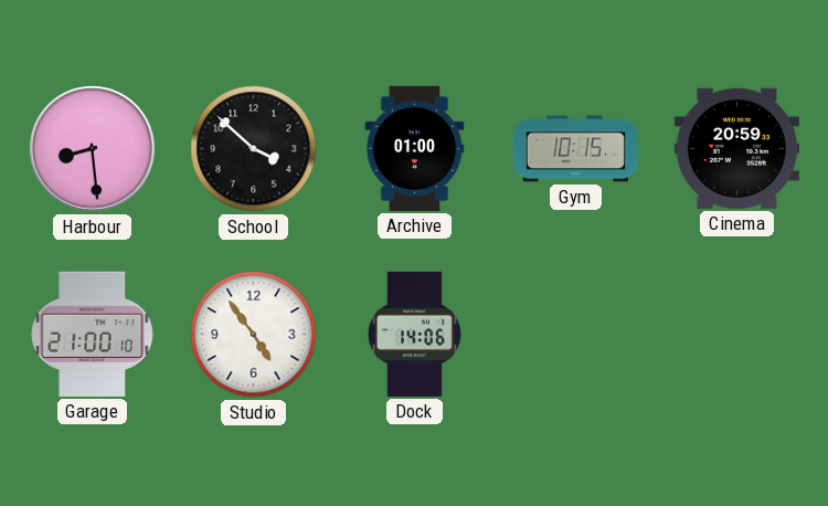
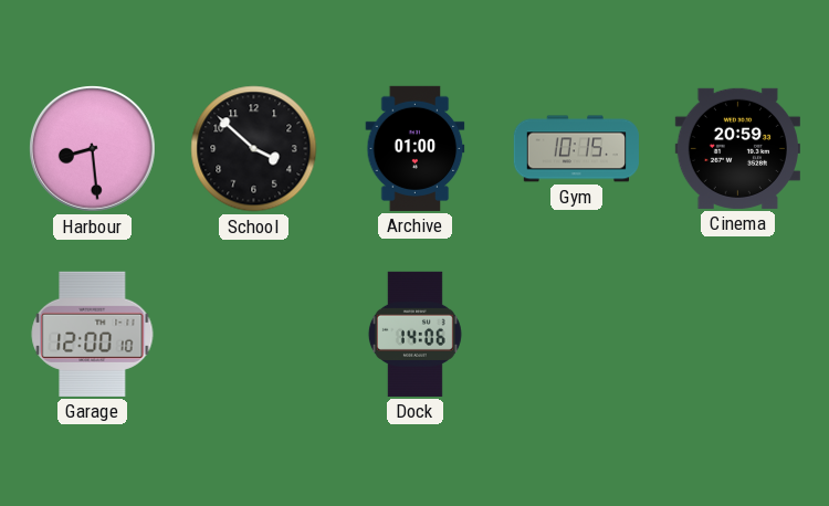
Garage: 21:00 -> 12:00
Studio: 4:54 -> none
